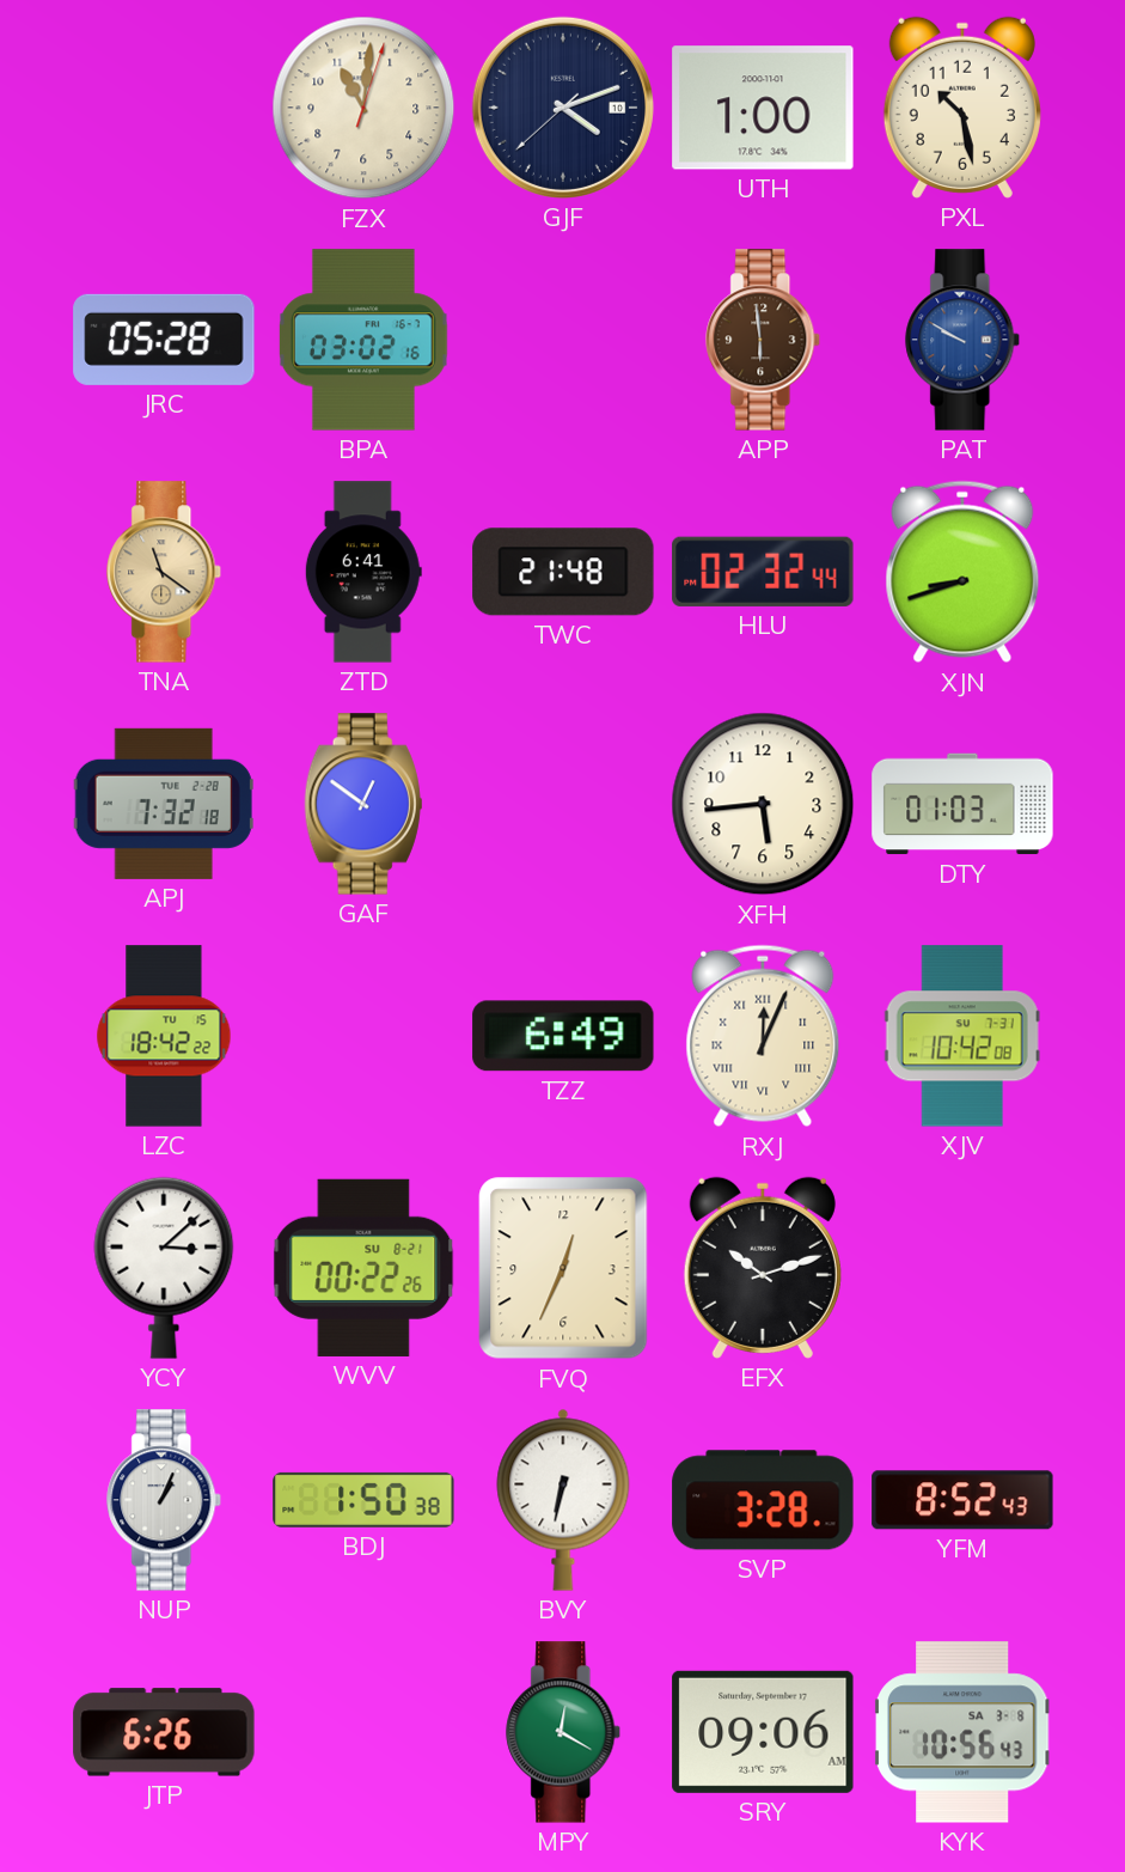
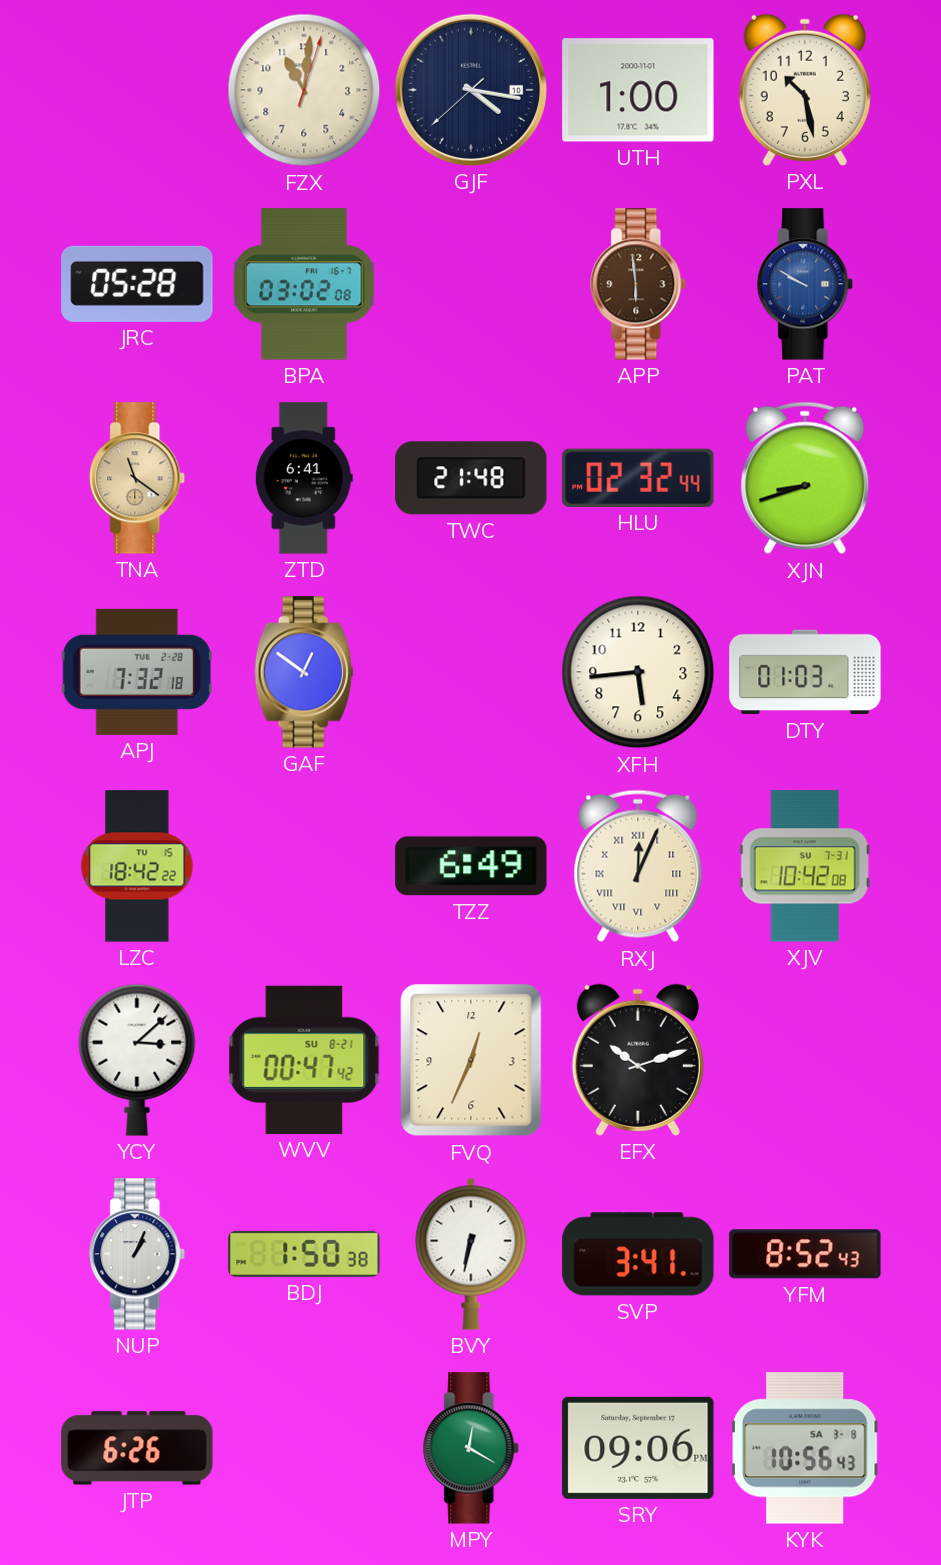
GJF: 4:11 -> 4:16
BPA: 03:02:16 -> 03:02:08
WVV: 00:22 -> 00:47
SVP: 3:28 -> 3:41
SRY: 09:06 AM -> 09:06 PM
